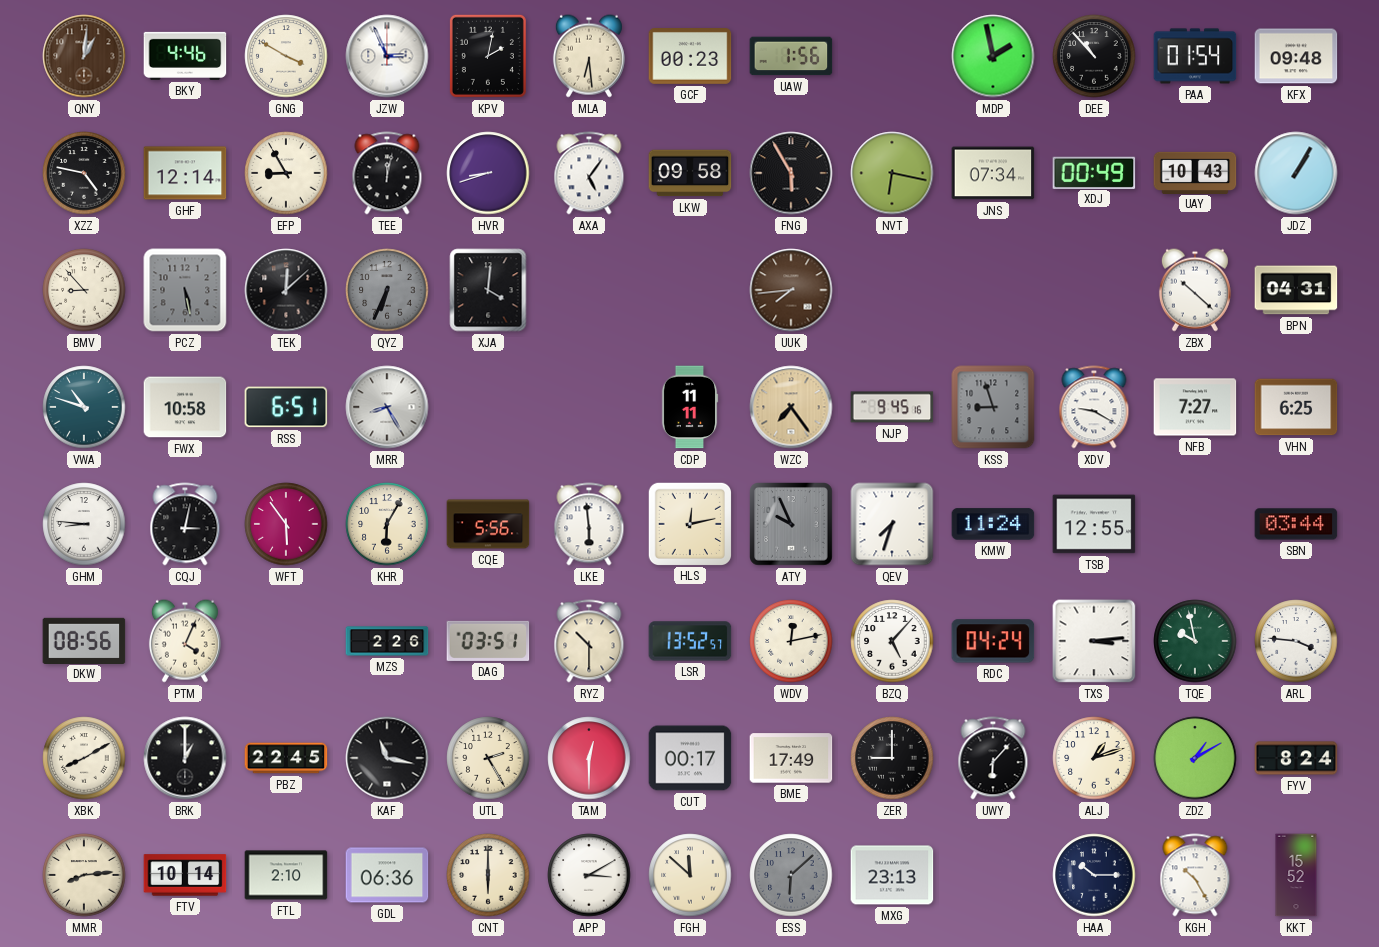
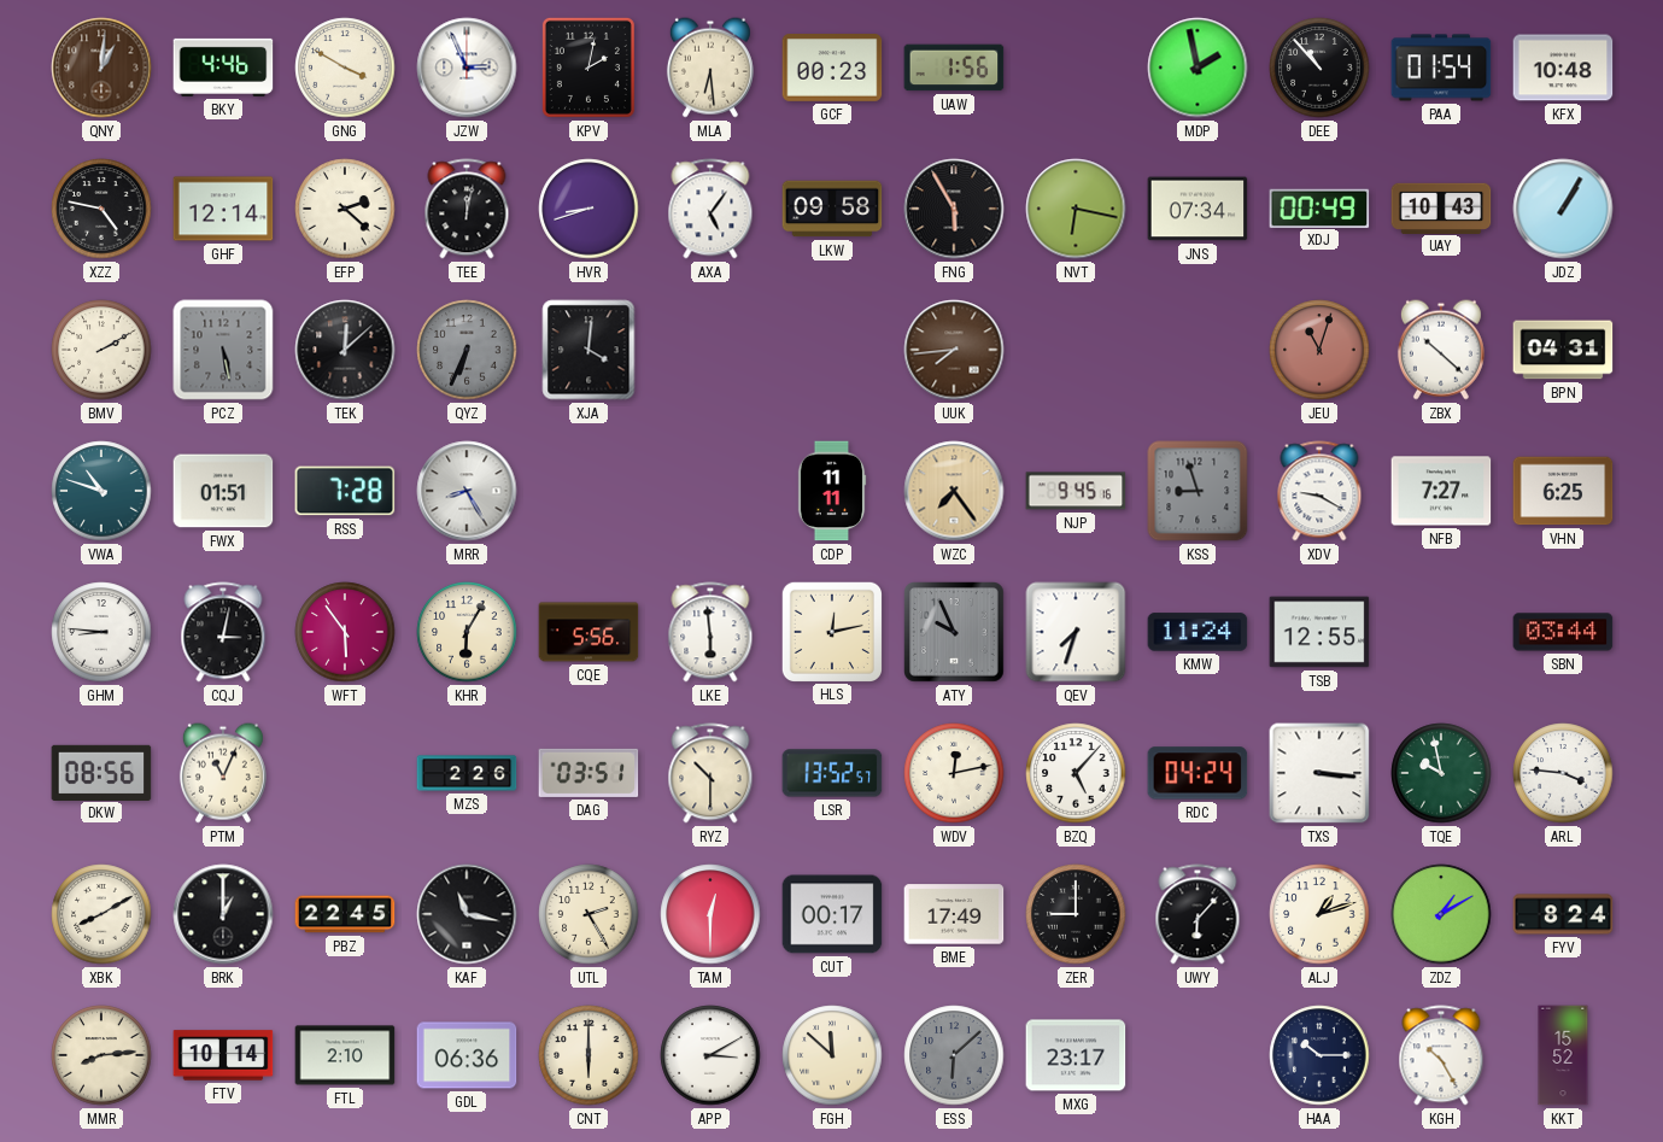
KFX: 09:48 -> 10:48
EFP: 8:55 -> 2:22
BMV: 8:53 -> 2:10
JEU: none -> 11:03
FWX: 10:58 -> 01:51
RSS: 6:51 -> 7:28
PTM: 4:04 -> 11:04
TXS: 3:14 -> 3:16
MXG: 23:13 -> 23:17
